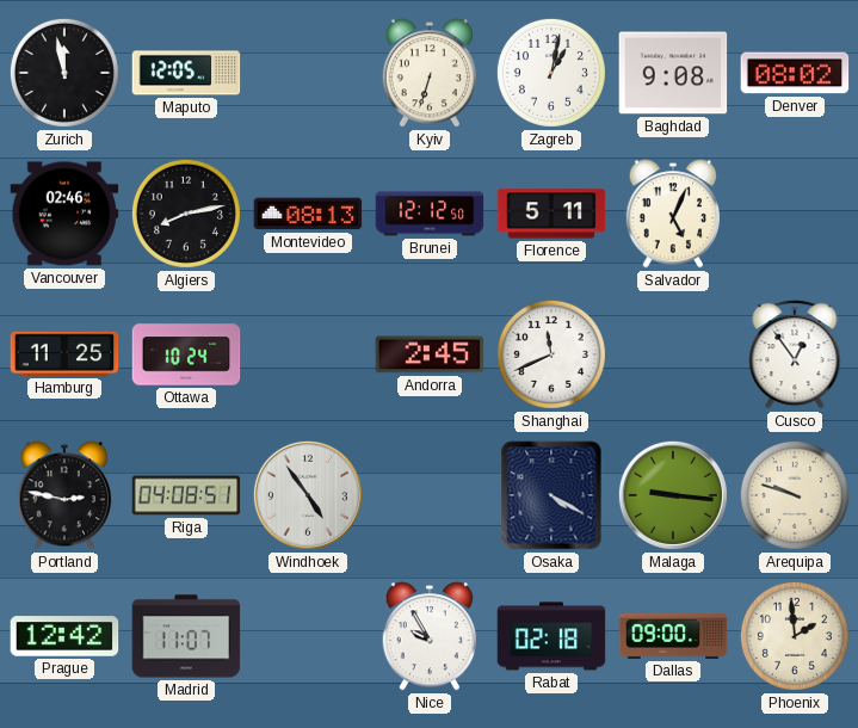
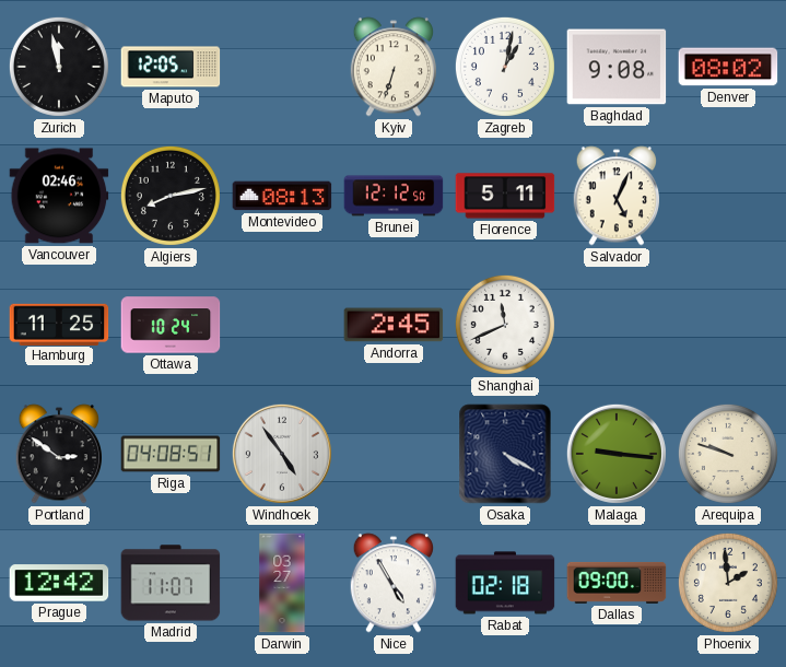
Cusco: 12:54 -> none
Portland: 2:47 -> 2:51
Darwin: none -> 03:27
Nice: 9:55 -> 4:55
